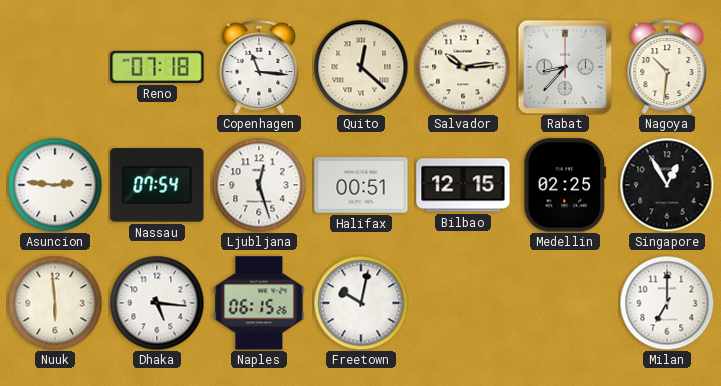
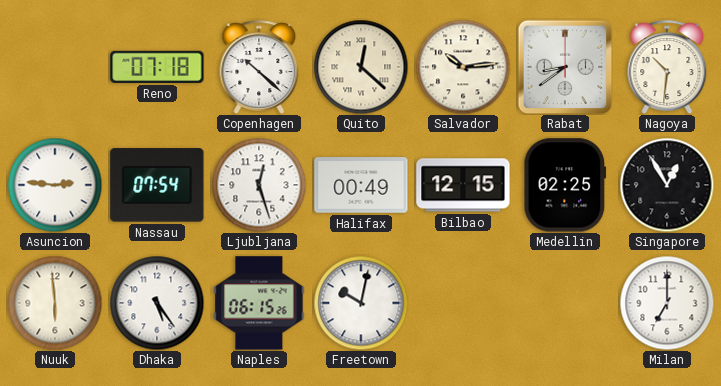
Copenhagen: 11:16 -> 10:22
Rabat: 8:37 -> 8:39
Halifax: 00:51 -> 00:49
Dhaka: 5:16 -> 5:24
